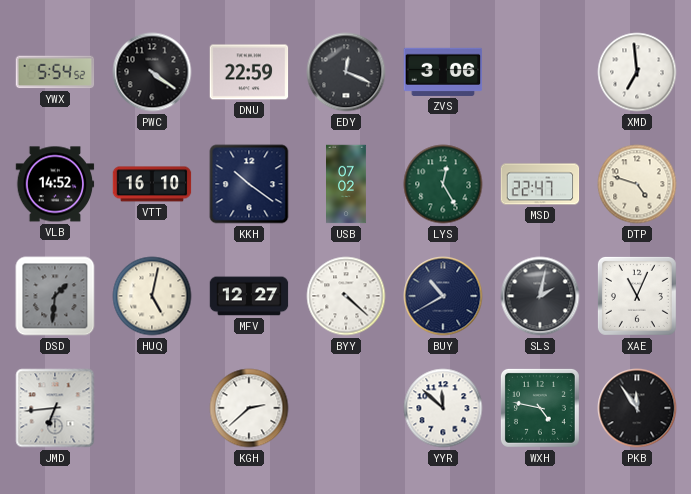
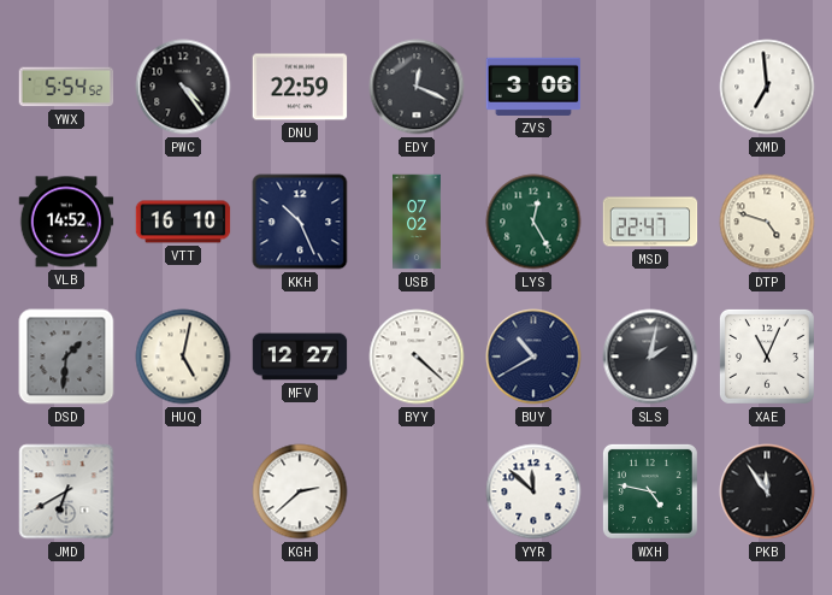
PWC: 4:21 -> 4:24
KKH: 10:21 -> 10:26
JMD: 6:44 -> 6:40
